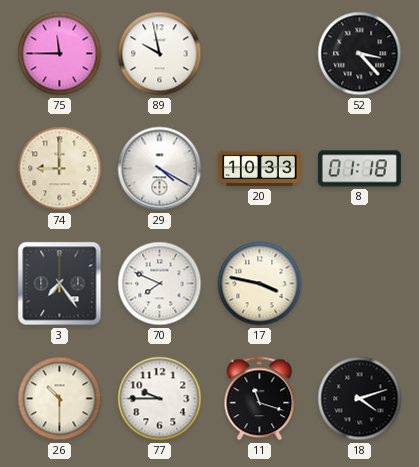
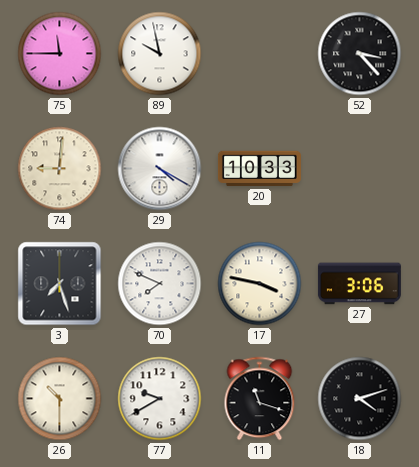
74: 9:00 -> 9:01
8: 01:18 -> none
3: 7:24 -> 7:27
27: none -> 3:06
77: 9:45 -> 9:40
